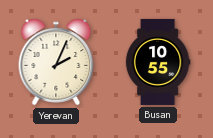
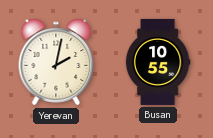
Yerevan: 2:04 -> 2:02
